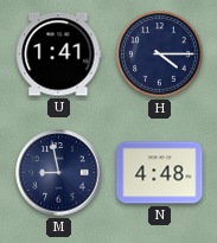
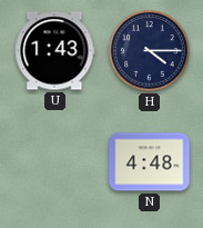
U: 1:41 -> 1:43
M: 8:58 -> none
